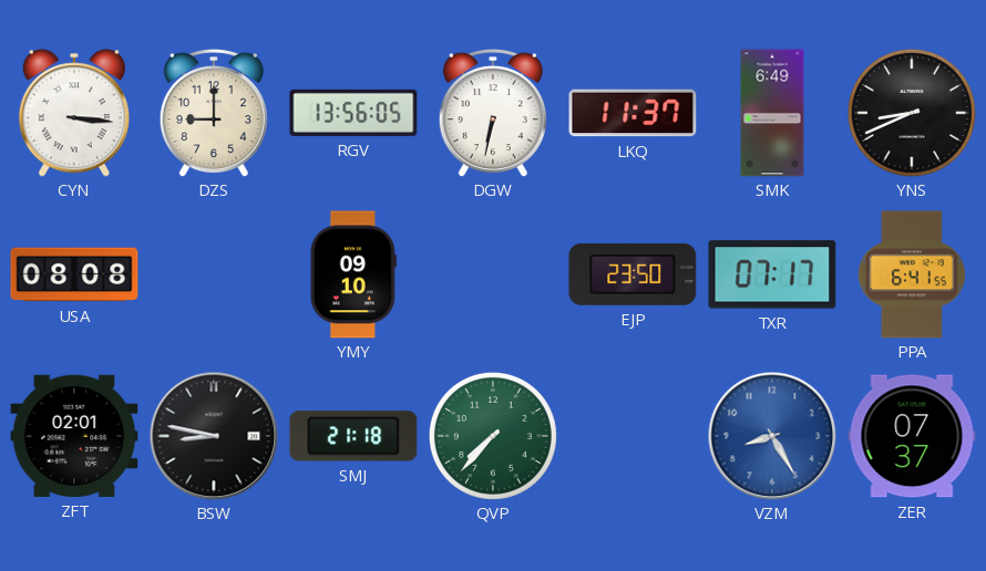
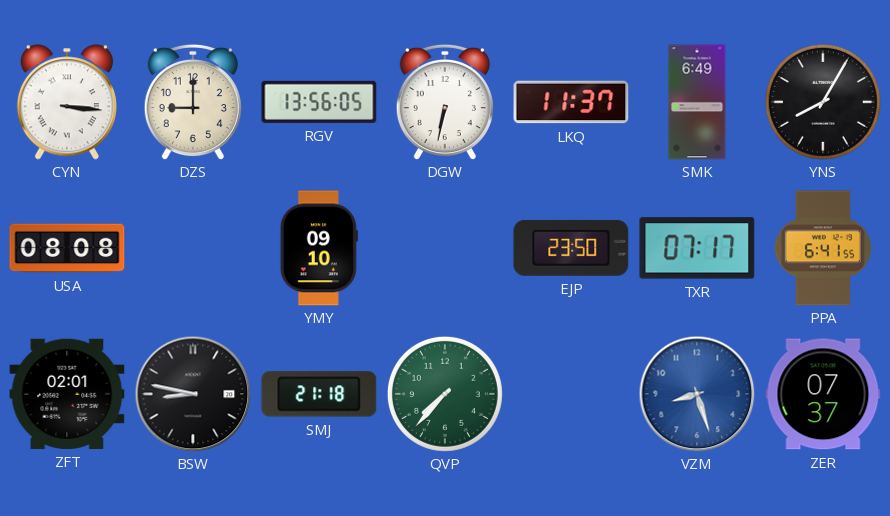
YNS: 8:41 -> 8:05
VZM: 8:25 -> 8:27
